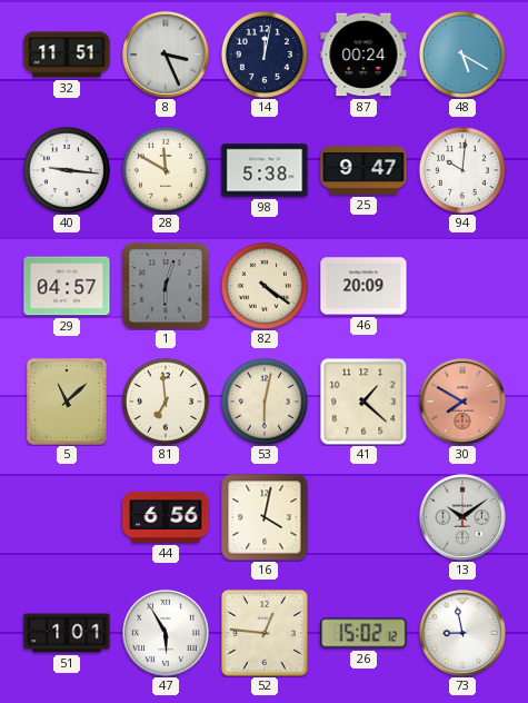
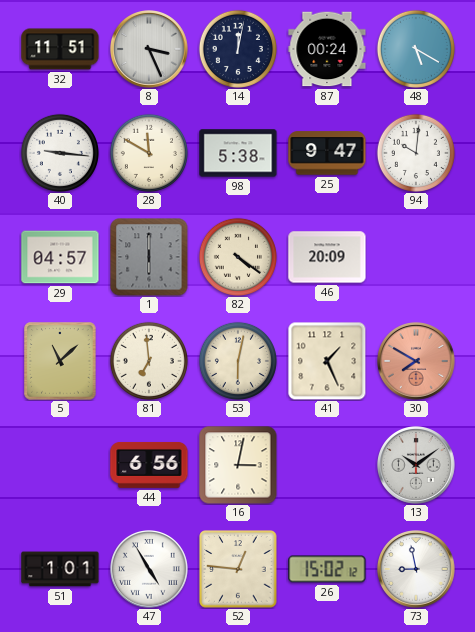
1: 6:03 -> 6:00
41: 1:22 -> 1:26
16: 4:02 -> 3:02
47: 5:55 -> 4:55
